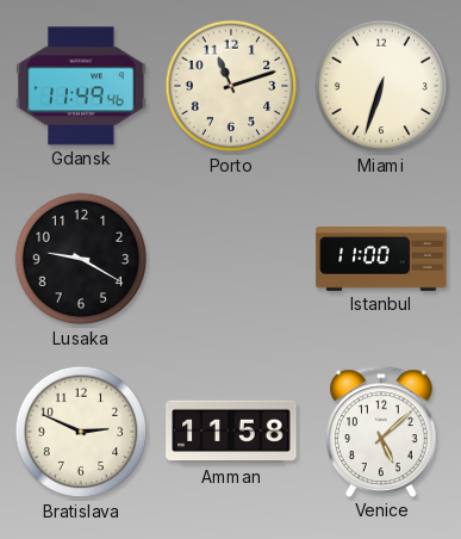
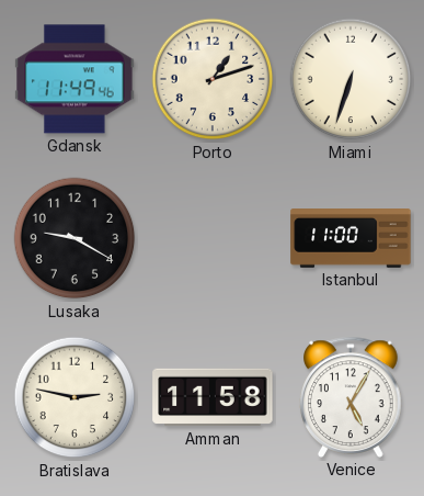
Porto: 11:12 -> 1:12
Bratislava: 2:49 -> 2:47
Venice: 5:08 -> 5:05
